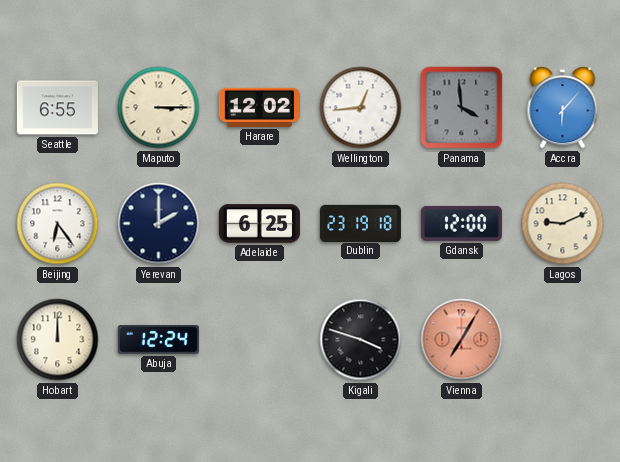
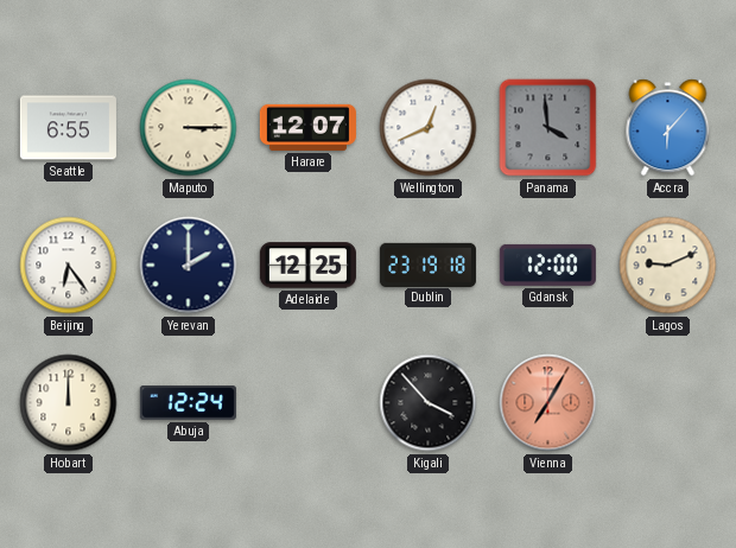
Harare: 12:02 -> 12:07
Wellington: 12:44 -> 12:41
Adelaide: 6:25 -> 12:25
Kigali: 3:48 -> 3:53
